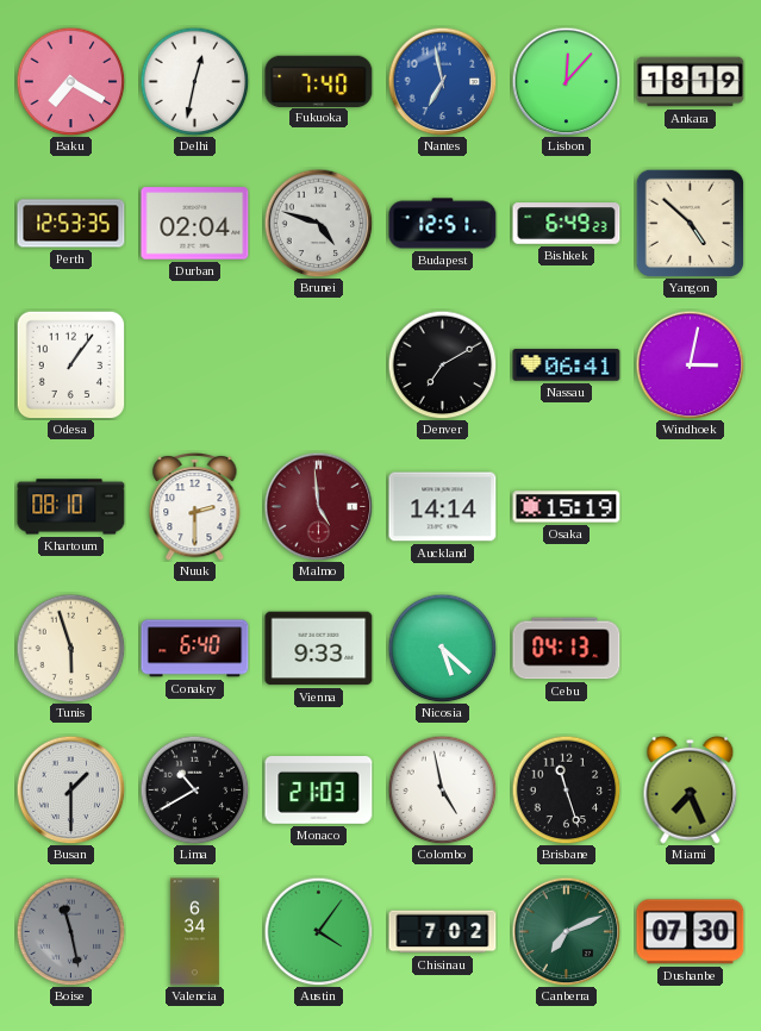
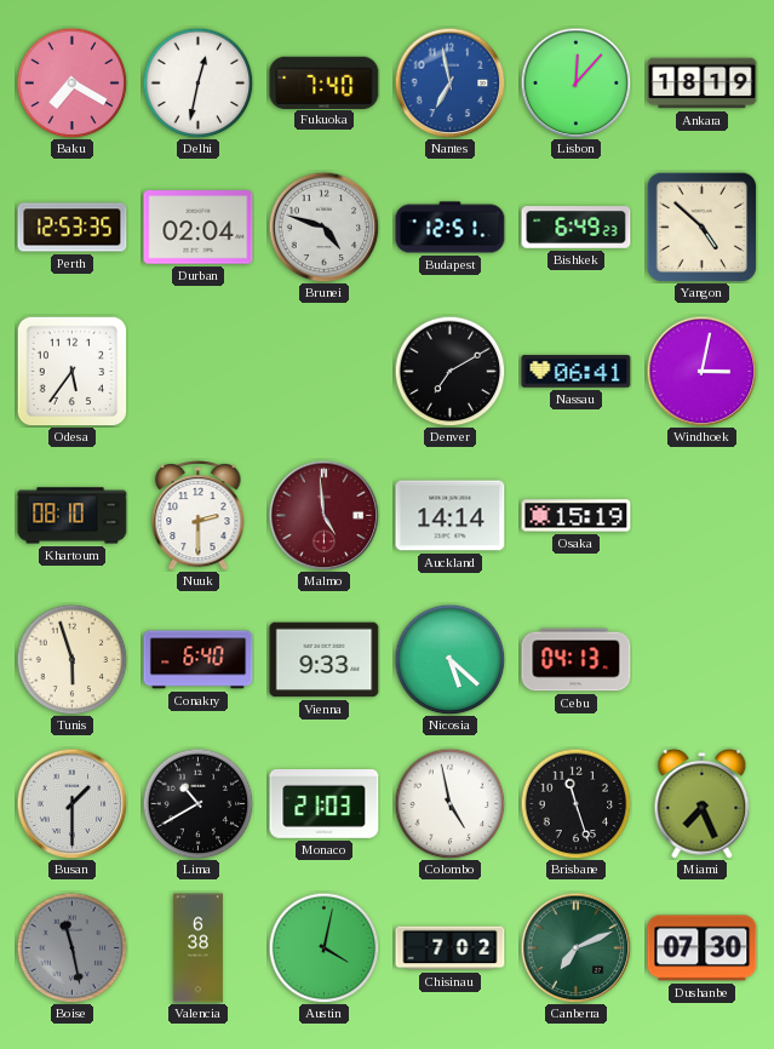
Odesa: 1:06 -> 5:36
Valencia: 6:34 -> 6:38
Austin: 4:06 -> 4:02
